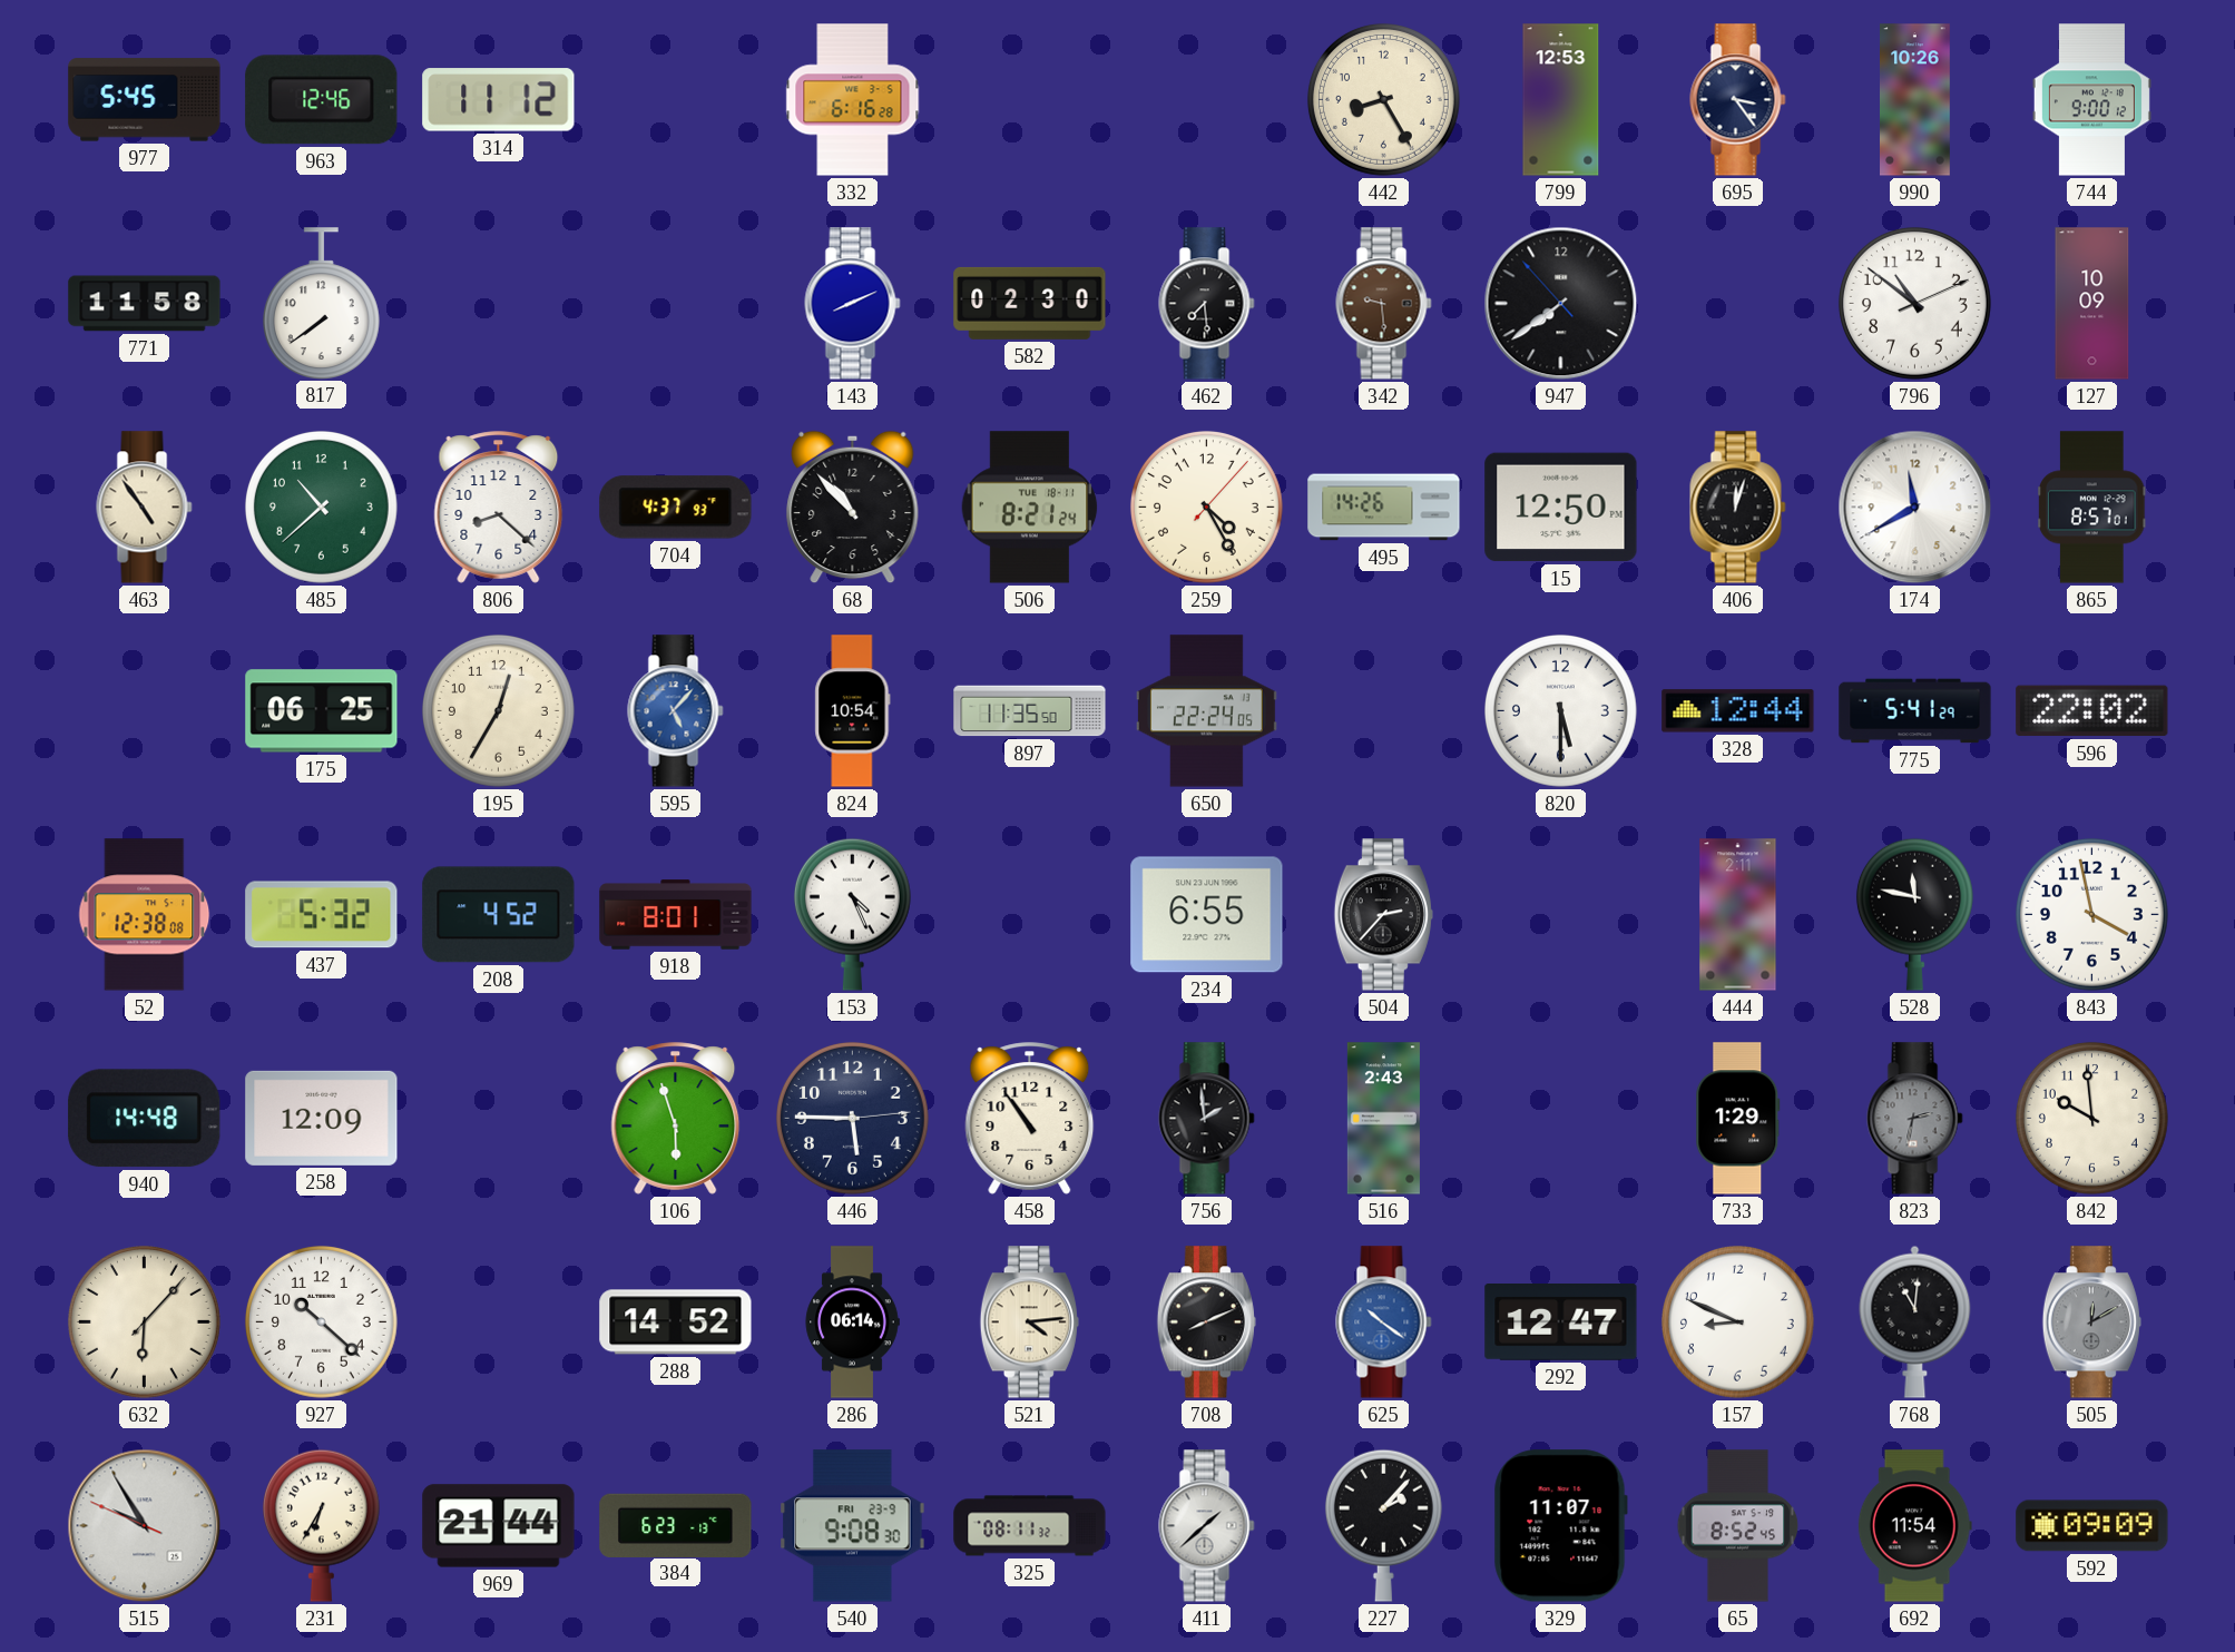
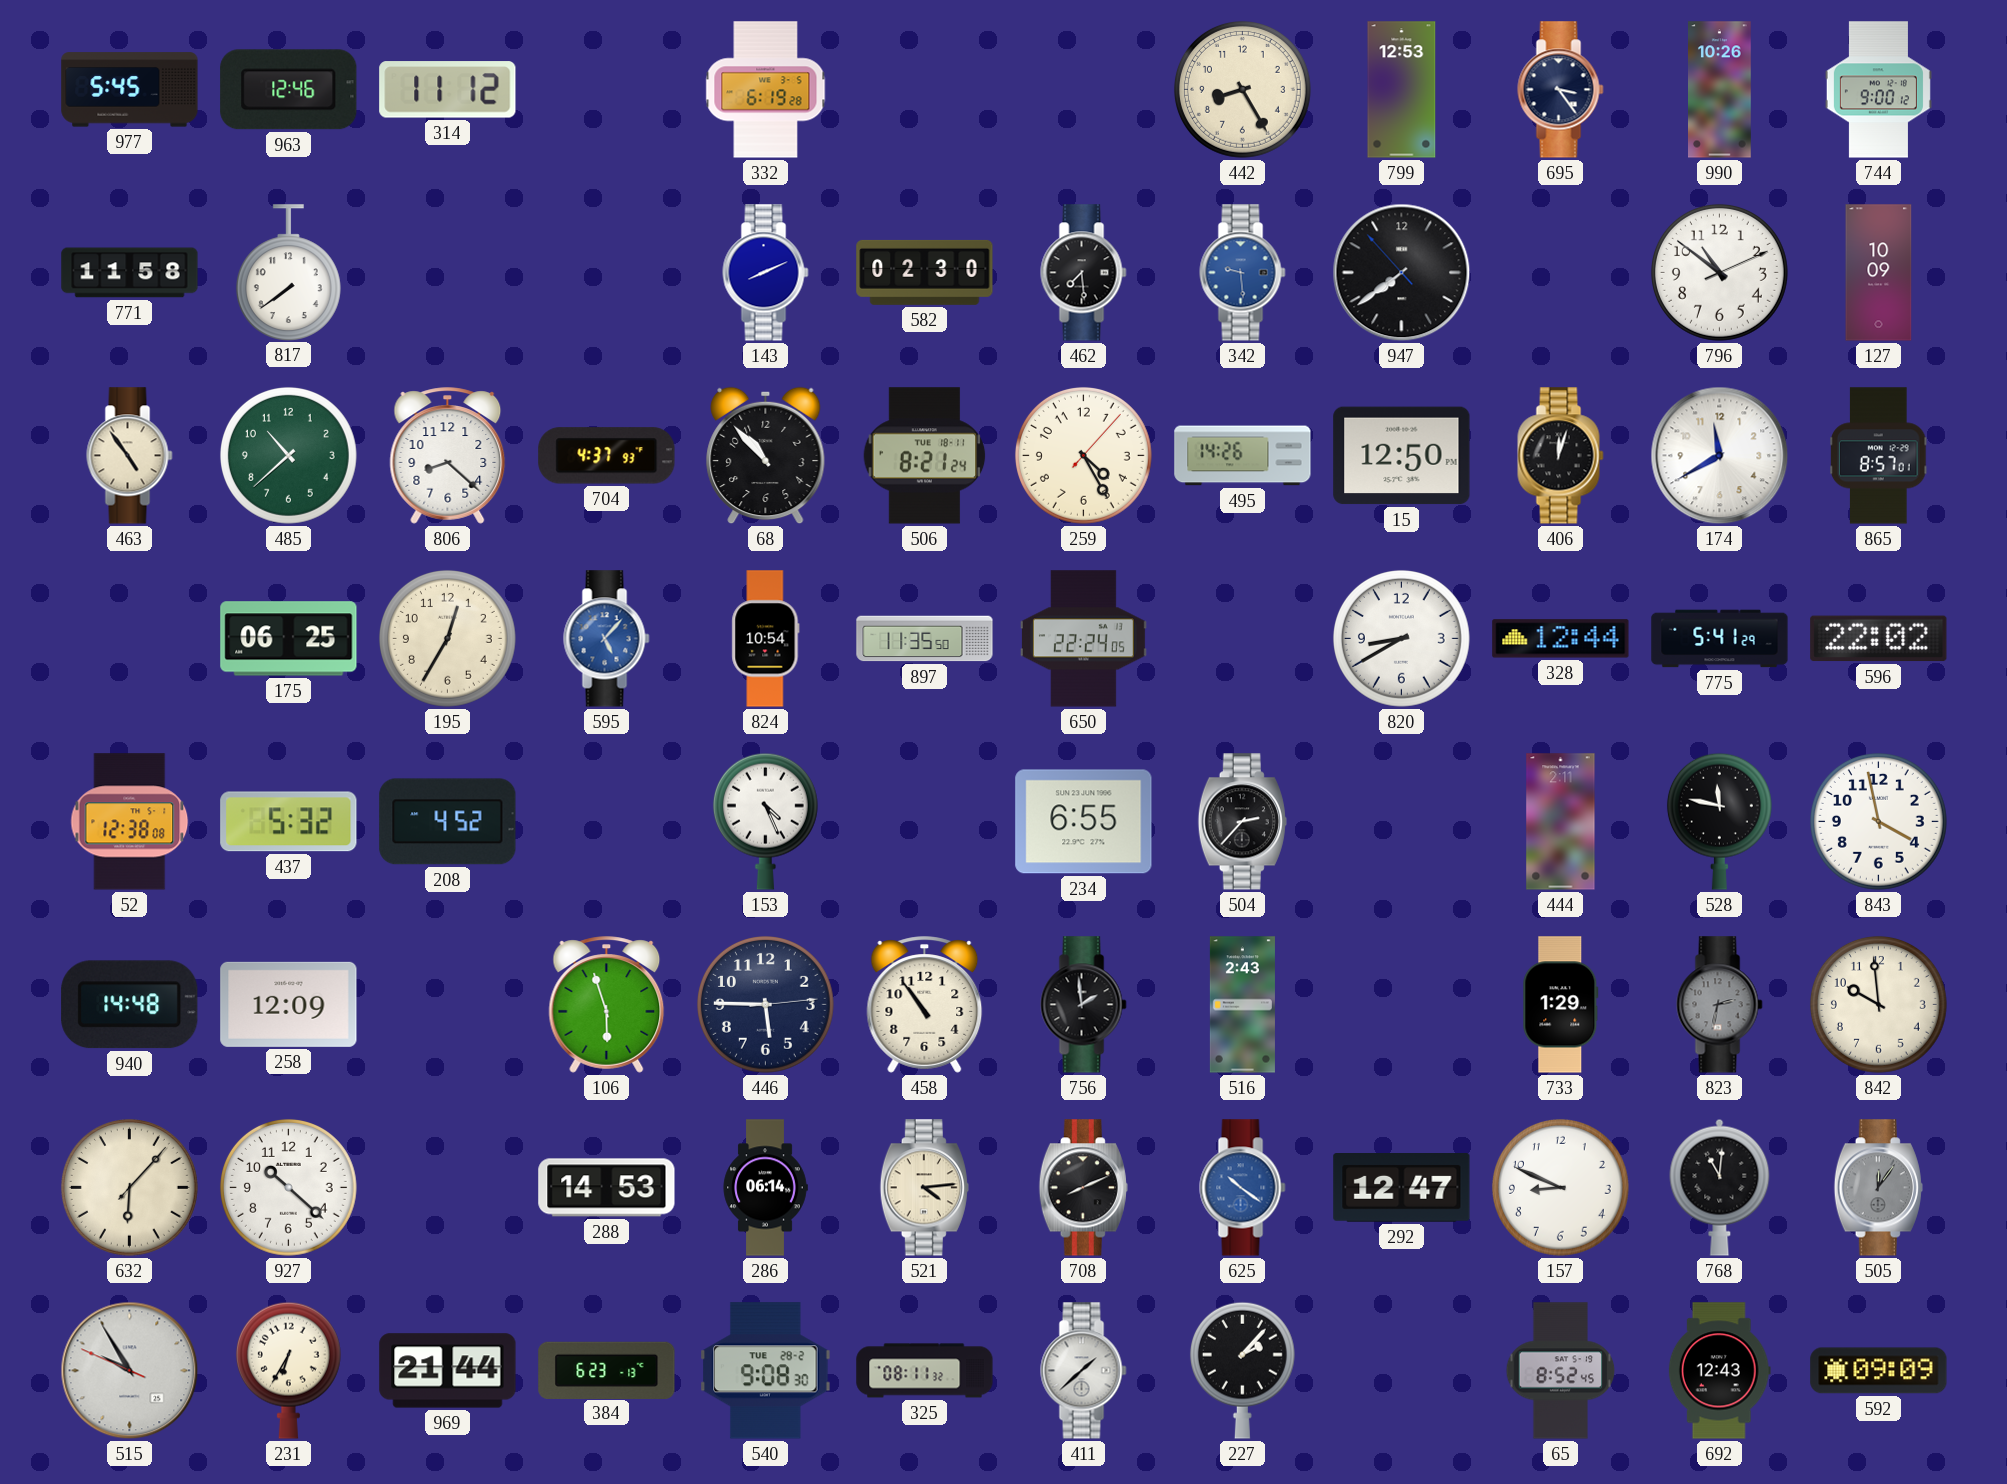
332: 6:16 -> 6:19
342 dial: brown -> blue
820: 5:30 -> 8:40
918: 8:01 -> none
288: 14:52 -> 14:53
505: 12:10 -> 12:06
540 date: FRI 23-9 -> TUE 28-2
329: 11:07 -> none
692: 11:54 -> 12:43
